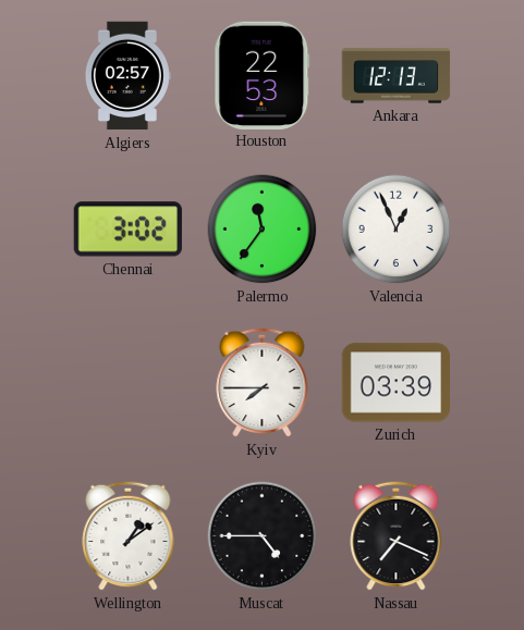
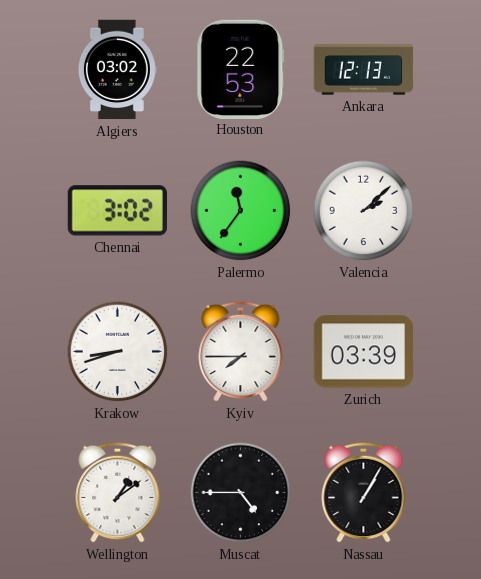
Algiers: 02:57 -> 03:02
Valencia: 12:56 -> 2:08
Krakow: none -> 8:42
Nassau: 7:19 -> 1:05
